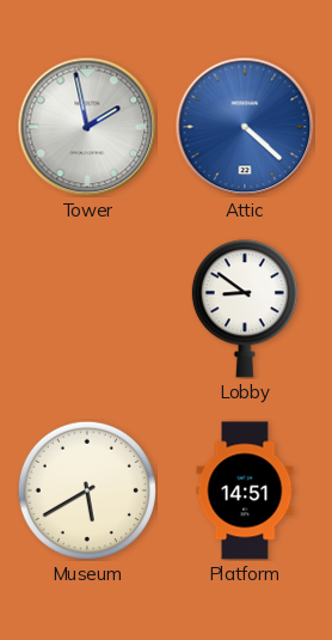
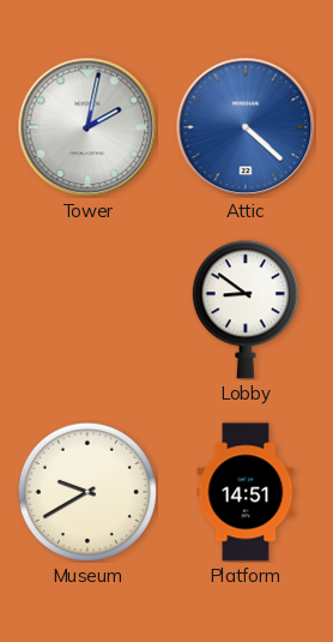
Tower: 1:58 -> 2:02
Museum: 5:40 -> 9:40
